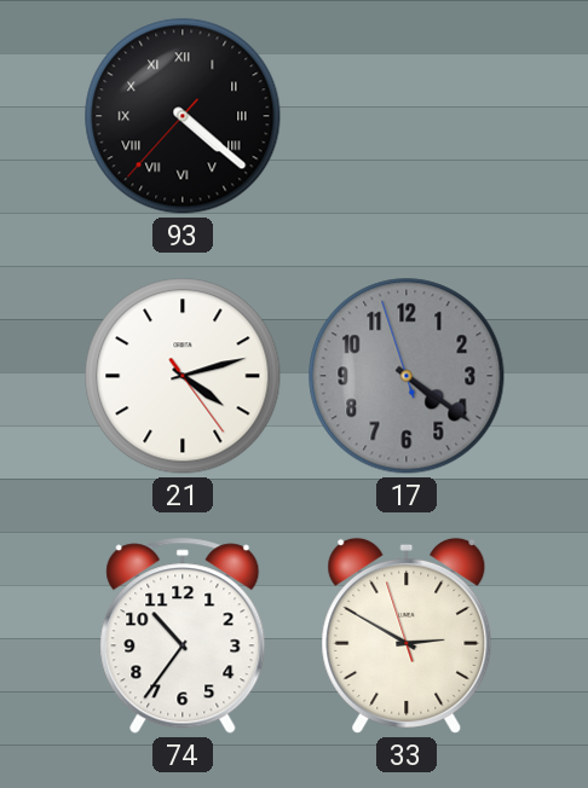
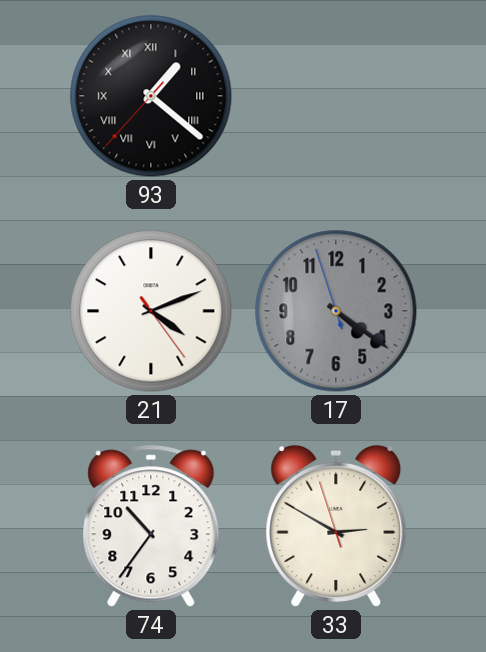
93: 4:21 -> 1:21
21: 4:12 -> 4:11
